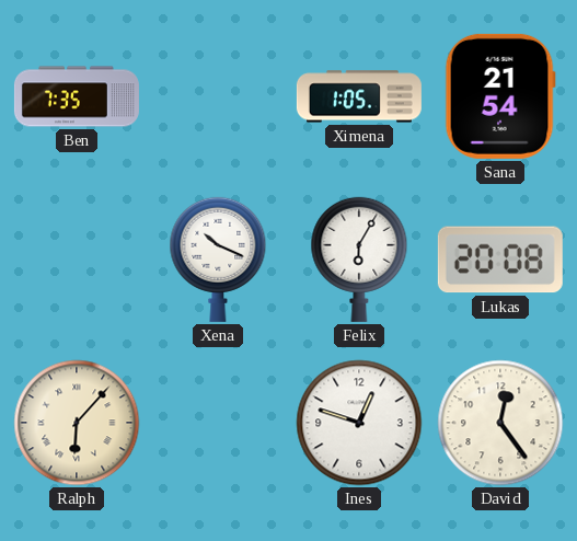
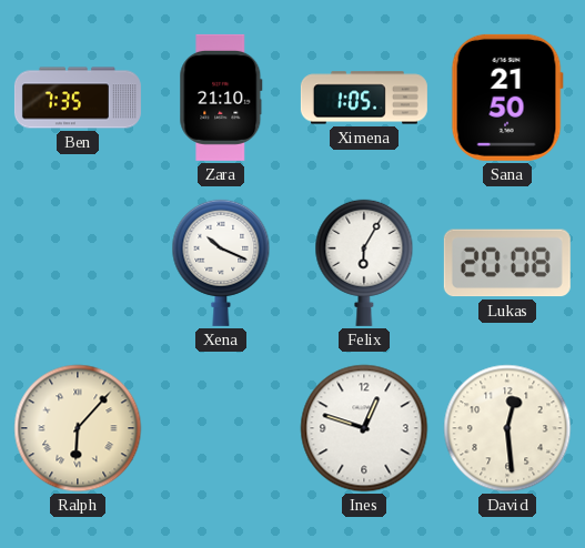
Zara: none -> 21:10
Sana: 21:54 -> 21:50
David: 12:24 -> 12:29
